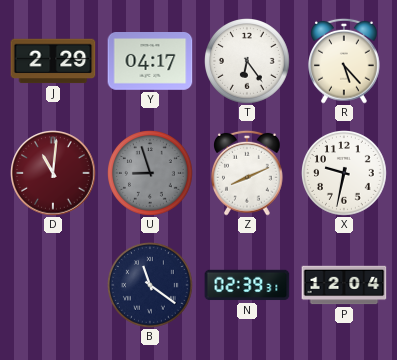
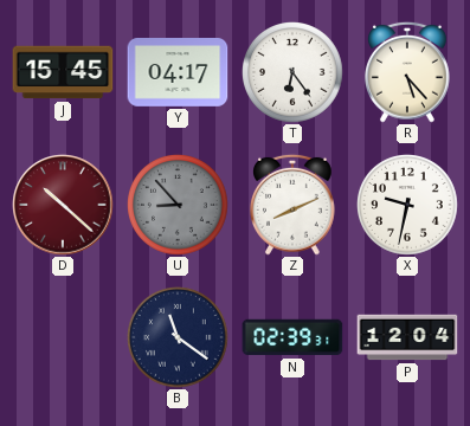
J: 2:29 -> 15:45
D: 11:01 -> 10:22
U: 8:57 -> 8:53
